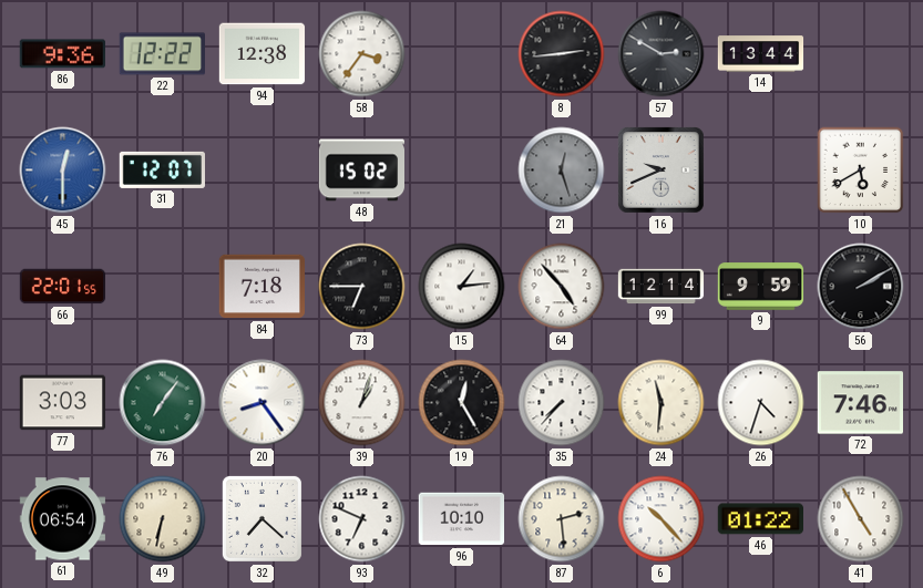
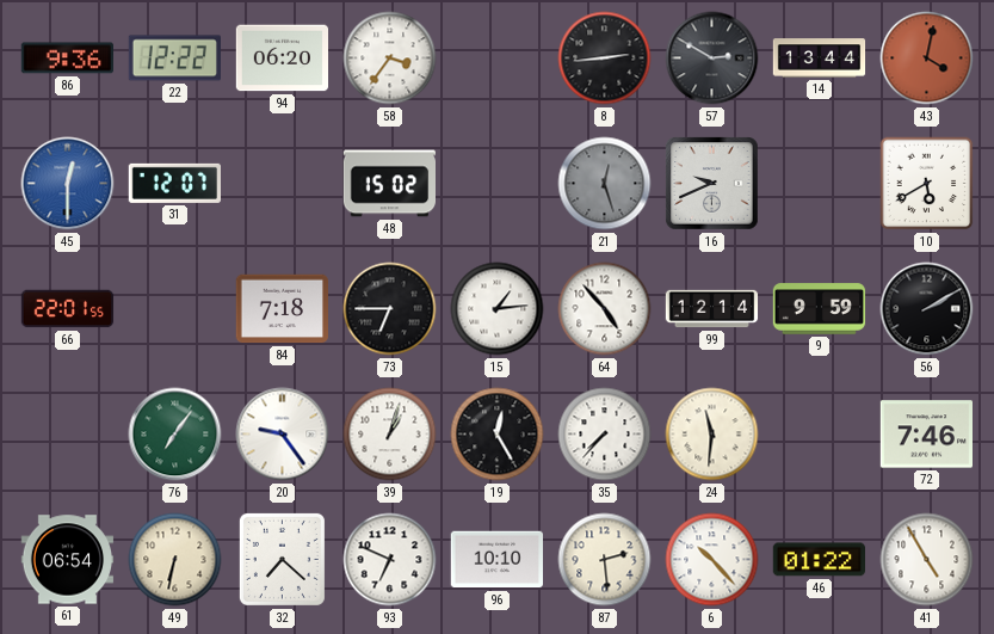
94: 12:38 -> 06:20
43: none -> 4:02
77: 3:03 -> none
20: 8:24 -> 9:24
26: 4:33 -> none
